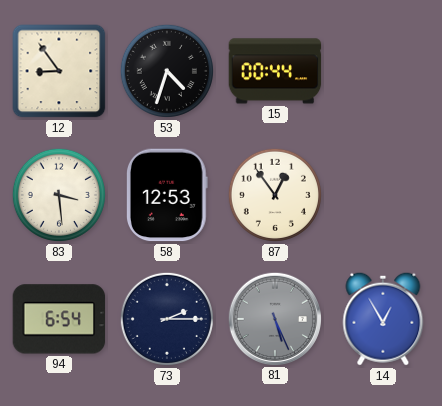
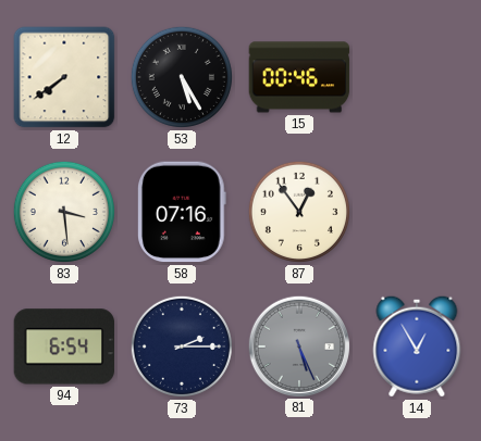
12: 8:54 -> 7:39
53: 4:33 -> 5:25
15: 00:44 -> 00:46
58: 12:53 -> 07:16
